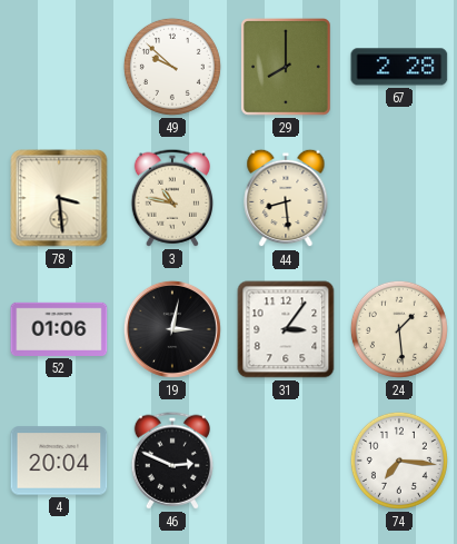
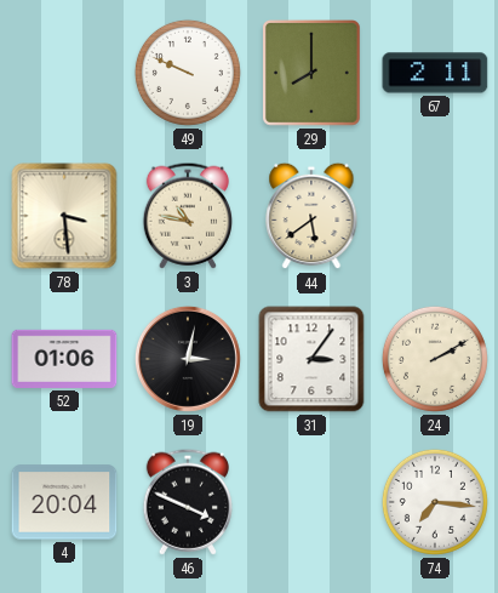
49: 9:52 -> 9:49
67: 2:28 -> 2:11
44: 8:29 -> 5:39
24: 1:29 -> 2:10
46: 2:49 -> 3:49
